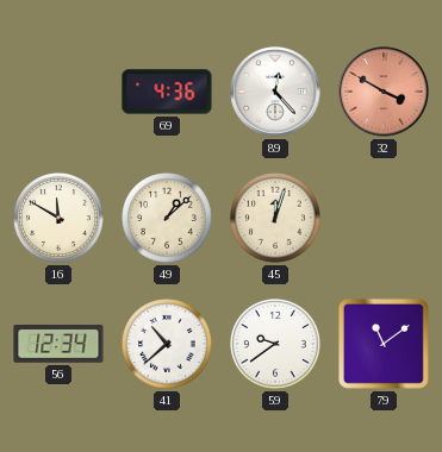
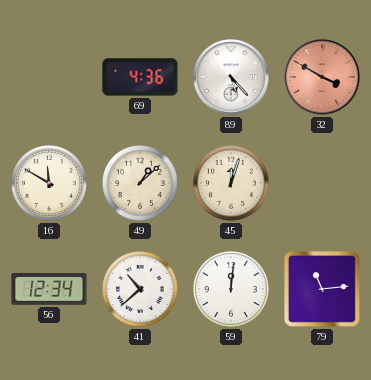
89: 12:23 -> 5:23
59: 9:39 -> 12:01
79: 11:09 -> 11:14
